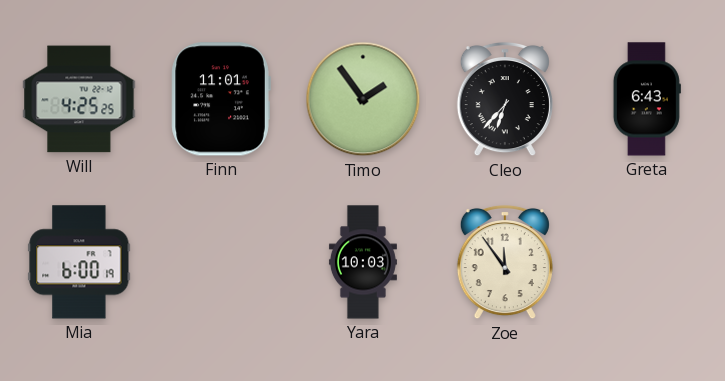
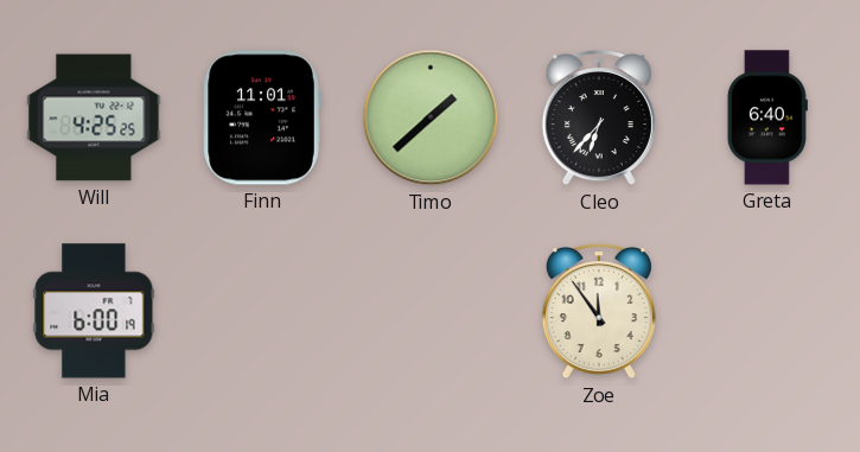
Timo: 1:54 -> 1:38
Greta: 6:43 -> 6:40
Yara: 10:03 -> none
